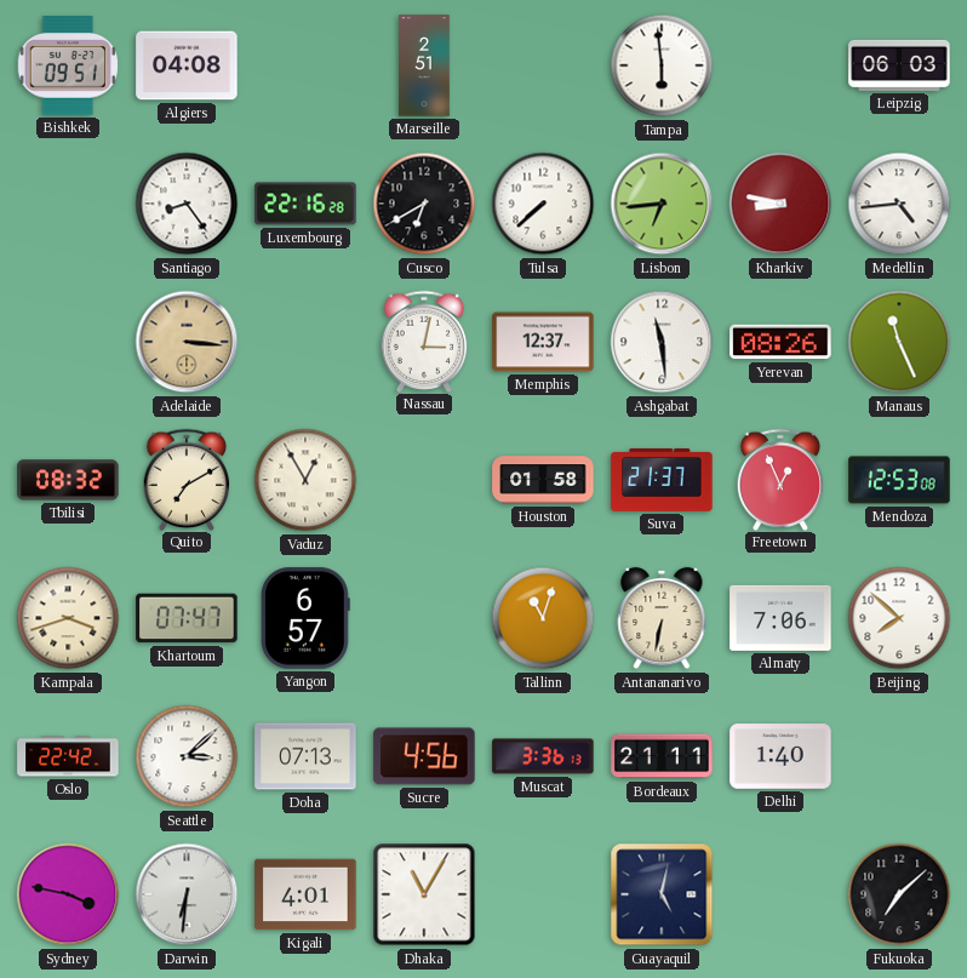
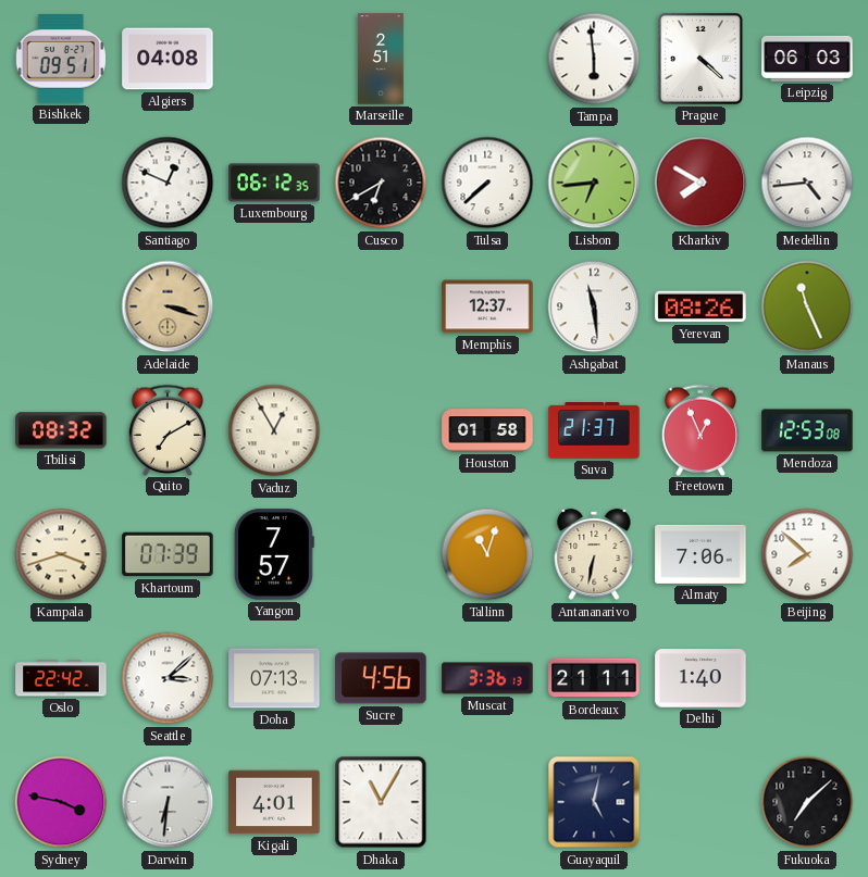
Prague: none -> 4:22
Santiago: 8:24 -> 12:49
Luxembourg: 22:16 -> 06:12
Kharkiv: 8:47 -> 7:50
Adelaide: 3:16 -> 3:18
Nassau: 3:02 -> none
Khartoum: 07:47 -> 07:39
Yangon: 6:57 -> 7:57
